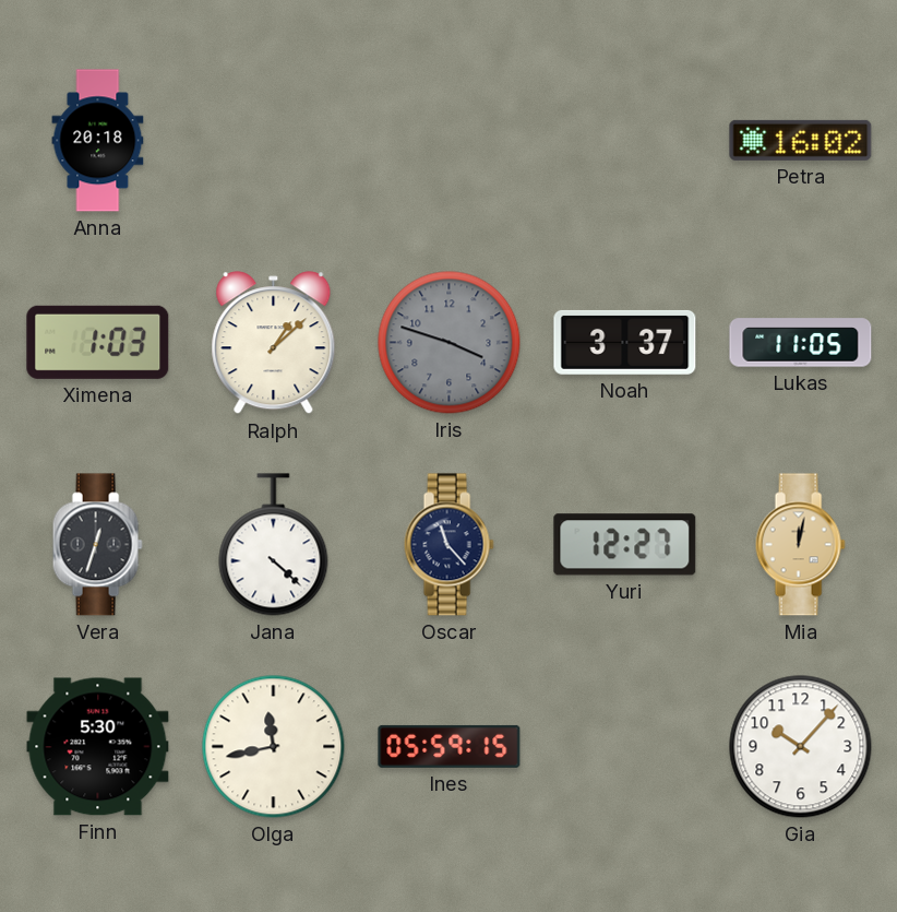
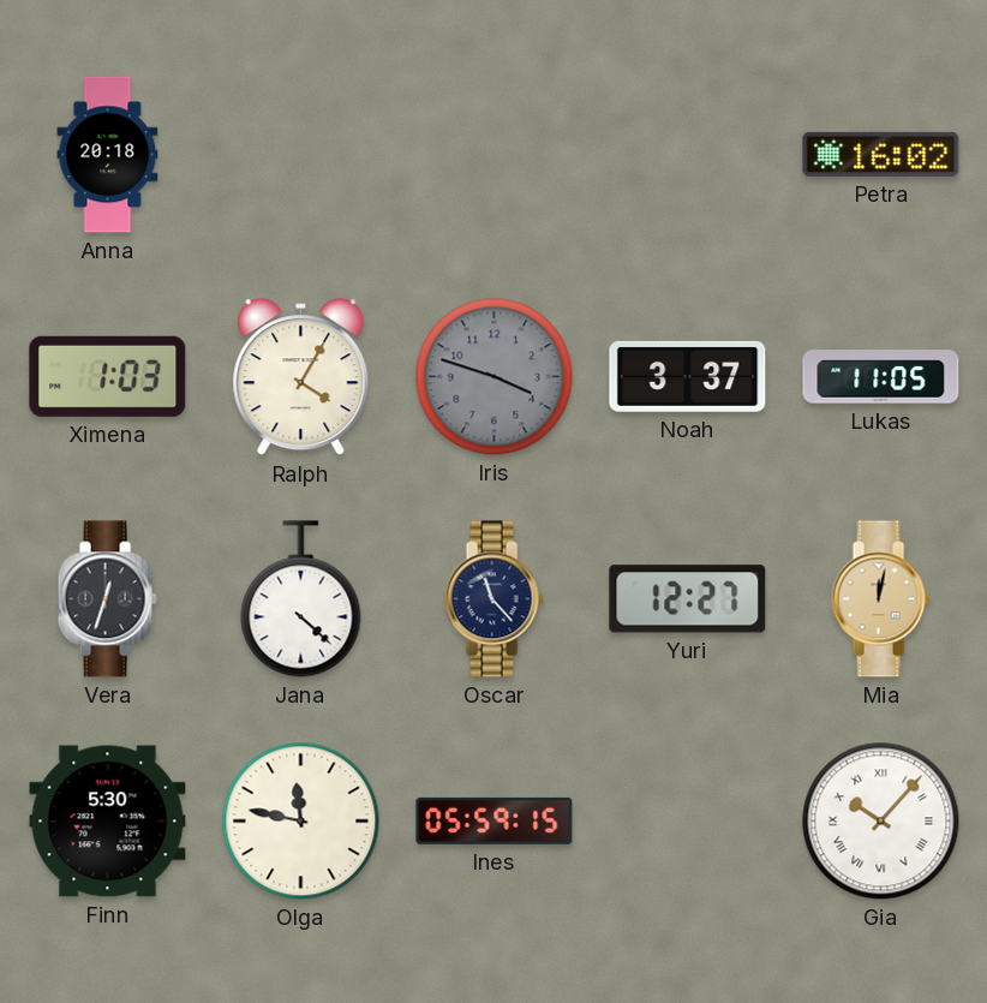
Ralph: 1:08 -> 4:05
Olga: 11:43 -> 11:47
Gia numerals: Arabic -> Roman
